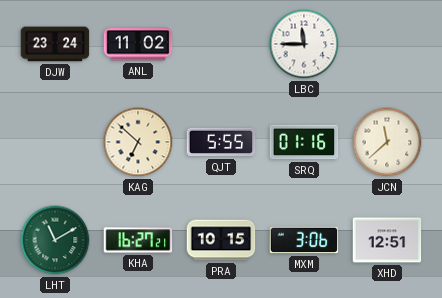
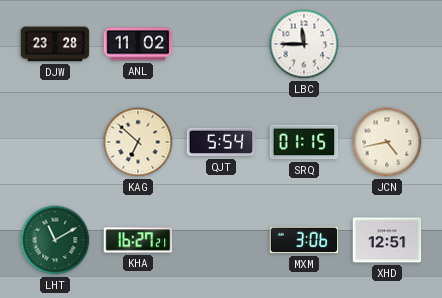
DJW: 23:24 -> 23:28
QJT: 5:55 -> 5:54
SRQ: 01:16 -> 01:15
JCN: 11:38 -> 4:43
PRA: 10:15 -> none
